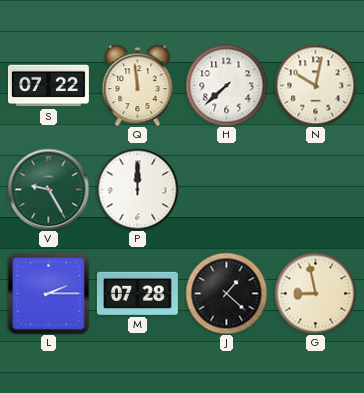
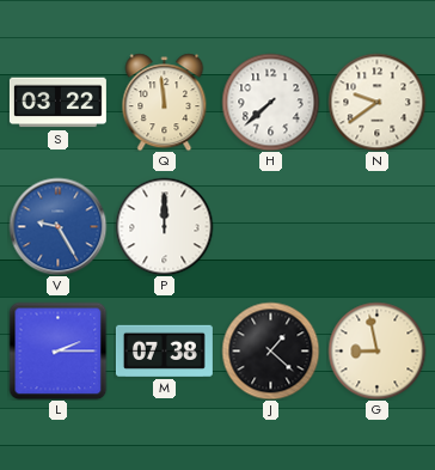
S: 07:22 -> 03:22
N: 10:02 -> 9:39
V dial: green -> blue
M: 07:28 -> 07:38
